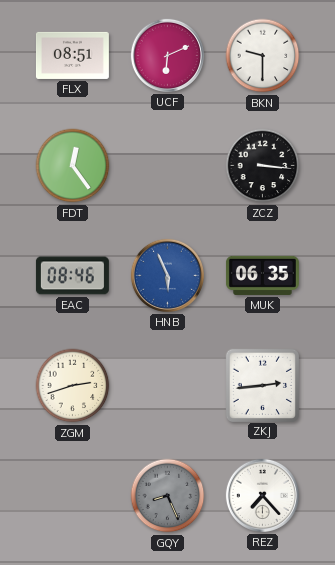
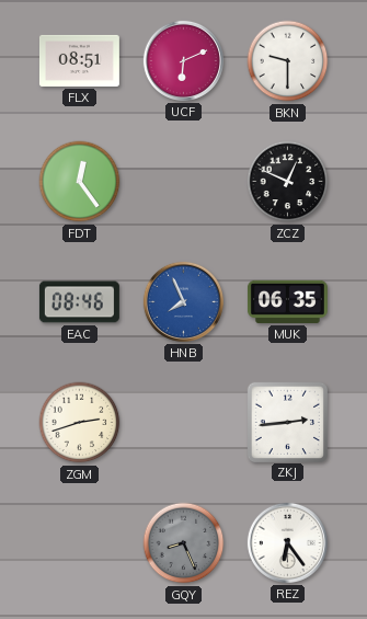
ZCZ: 3:16 -> 12:49
HNB: 5:56 -> 7:56
REZ: 7:23 -> 6:24
